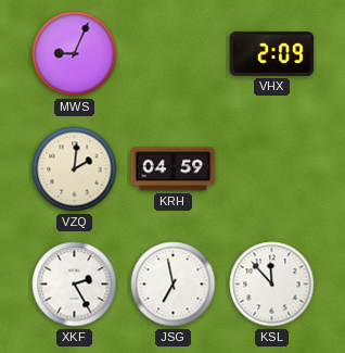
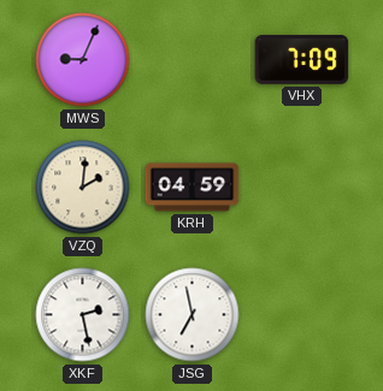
VHX: 2:09 -> 7:09
XKF: 2:25 -> 2:28
KSL: 11:53 -> none
